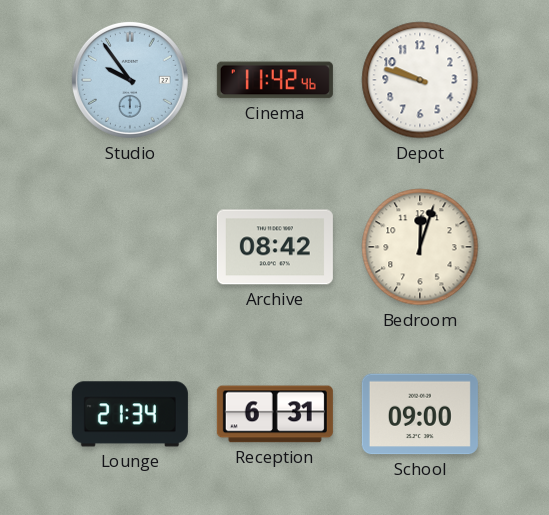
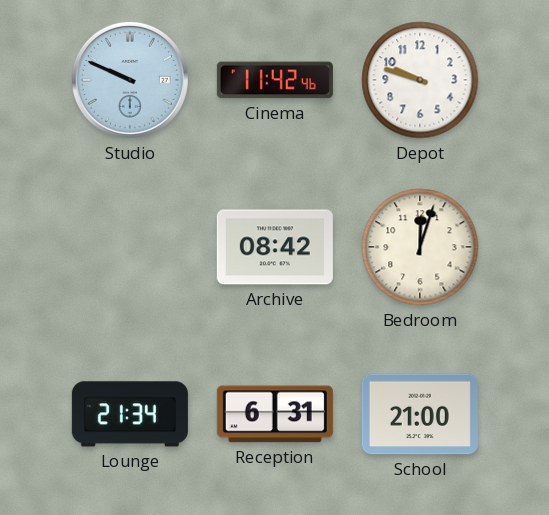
Studio: 9:54 -> 9:49
School: 09:00 -> 21:00
